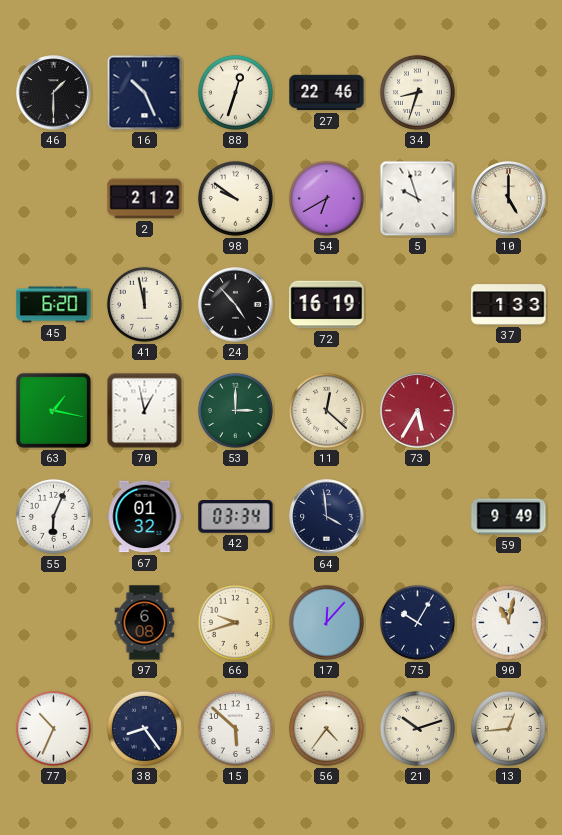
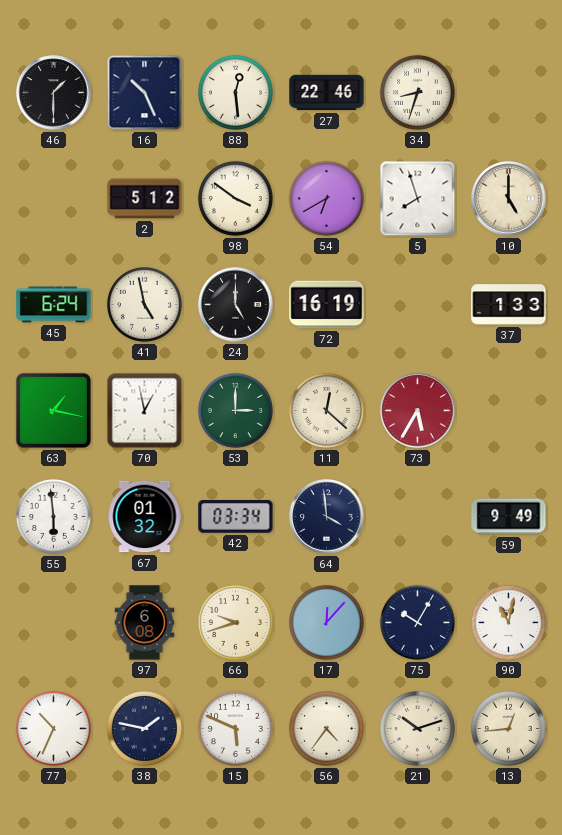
88: 12:33 -> 12:29
2: 2:12 -> 5:12
98: 9:51 -> 3:51
5: 9:57 -> 7:57
45: 6:20 -> 6:24
41: 11:58 -> 4:58
24: 4:53 -> 5:00
55: 6:04 -> 5:59
38: 8:24 -> 1:47
15: 5:52 -> 5:49
